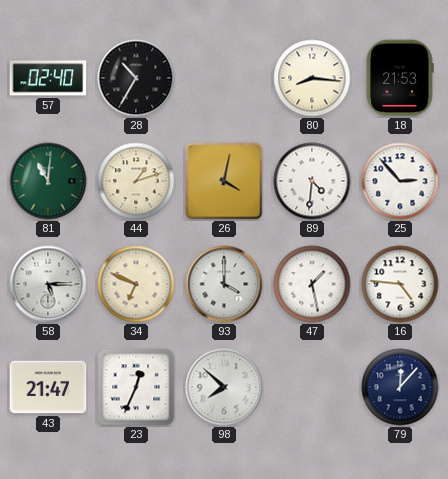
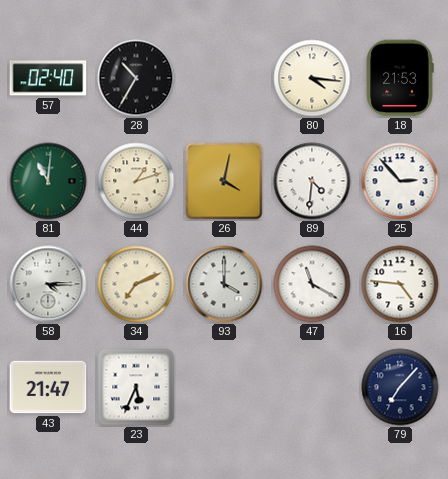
80: 8:16 -> 4:16
58: 5:15 -> 4:15
34: 6:49 -> 7:11
47: 1:28 -> 11:20
23: 12:34 -> 5:34
98: 7:52 -> none
79: 12:07 -> 7:07
